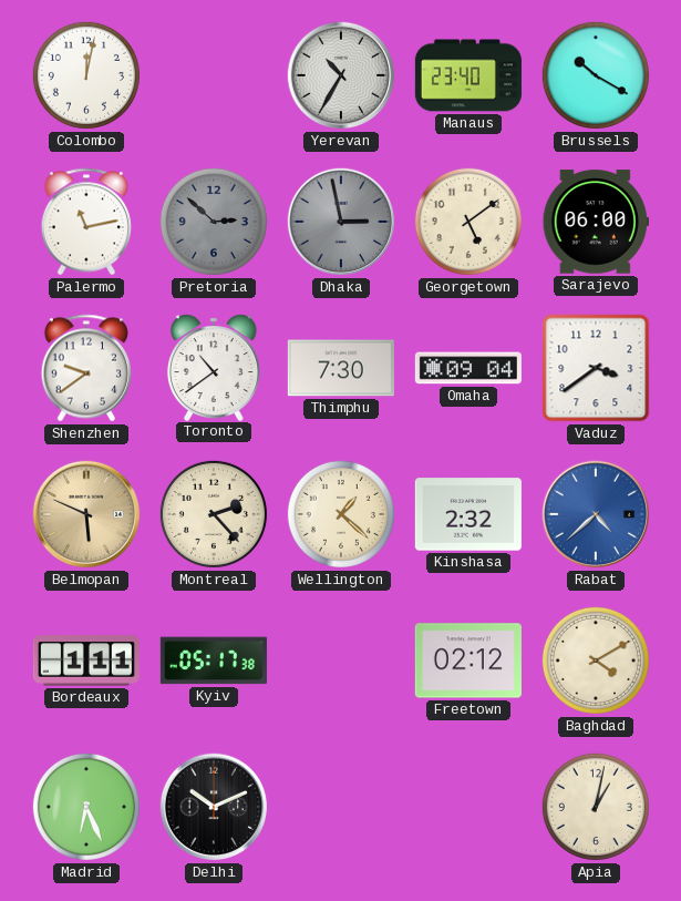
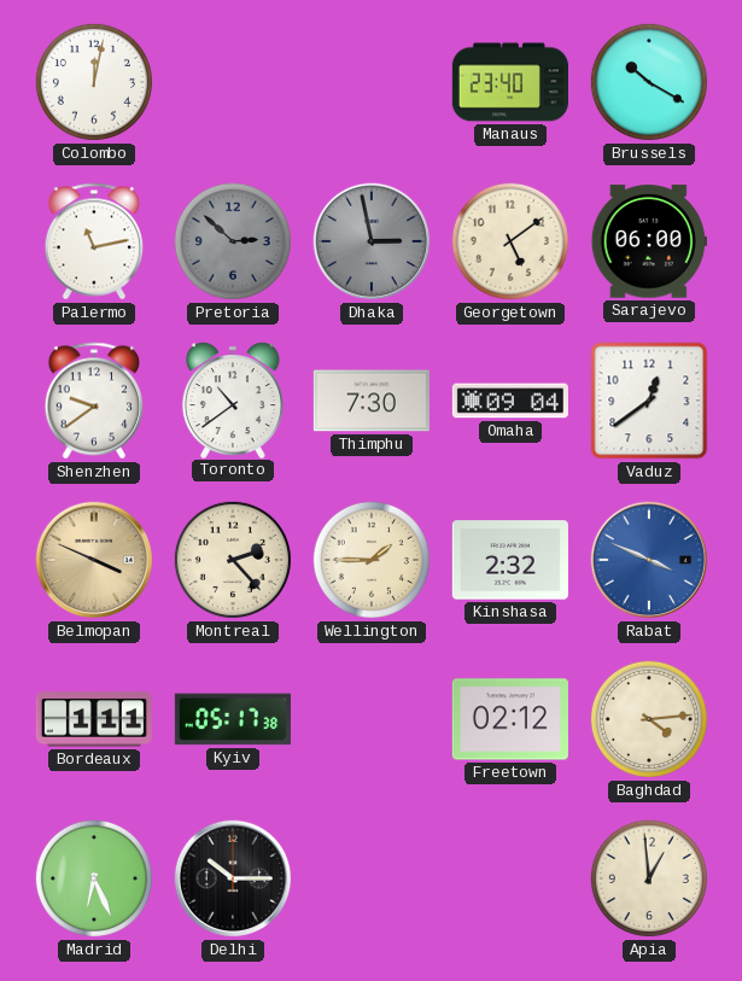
Yerevan: 10:35 -> none
Vaduz: 3:39 -> 12:39
Belmopan: 5:49 -> 3:49
Wellington: 1:22 -> 1:45
Rabat: 4:38 -> 3:49
Baghdad: 4:10 -> 4:14
Delhi: 10:11 -> 10:15
Apia: 1:02 -> 12:59
